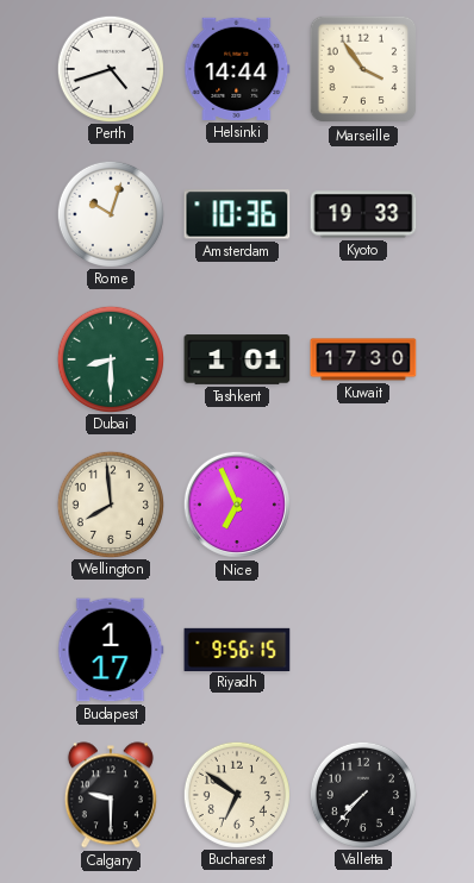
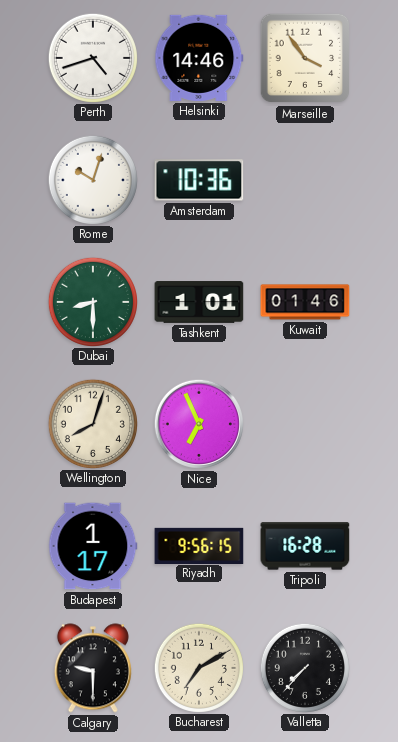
Helsinki: 14:44 -> 14:46
Kyoto: 19:33 -> none
Kuwait: 17:30 -> 01:46
Wellington: 7:59 -> 8:03
Tripoli: none -> 16:28
Bucharest: 6:51 -> 7:10
